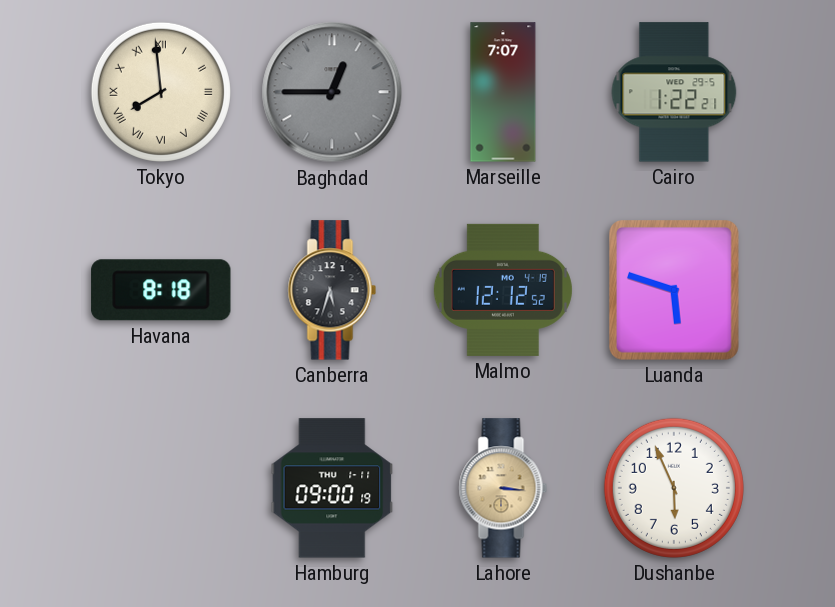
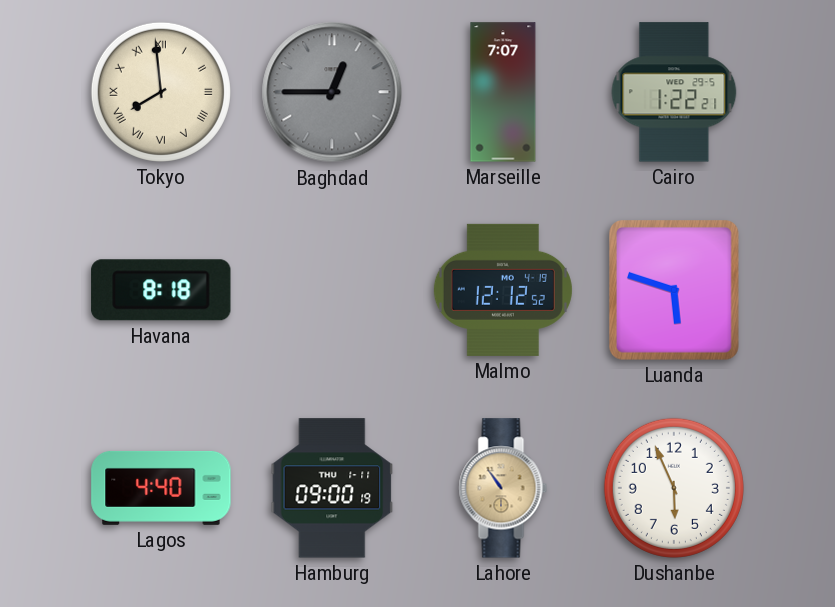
Canberra: 5:33 -> none
Lagos: none -> 4:40
Lahore: 3:16 -> 10:54
